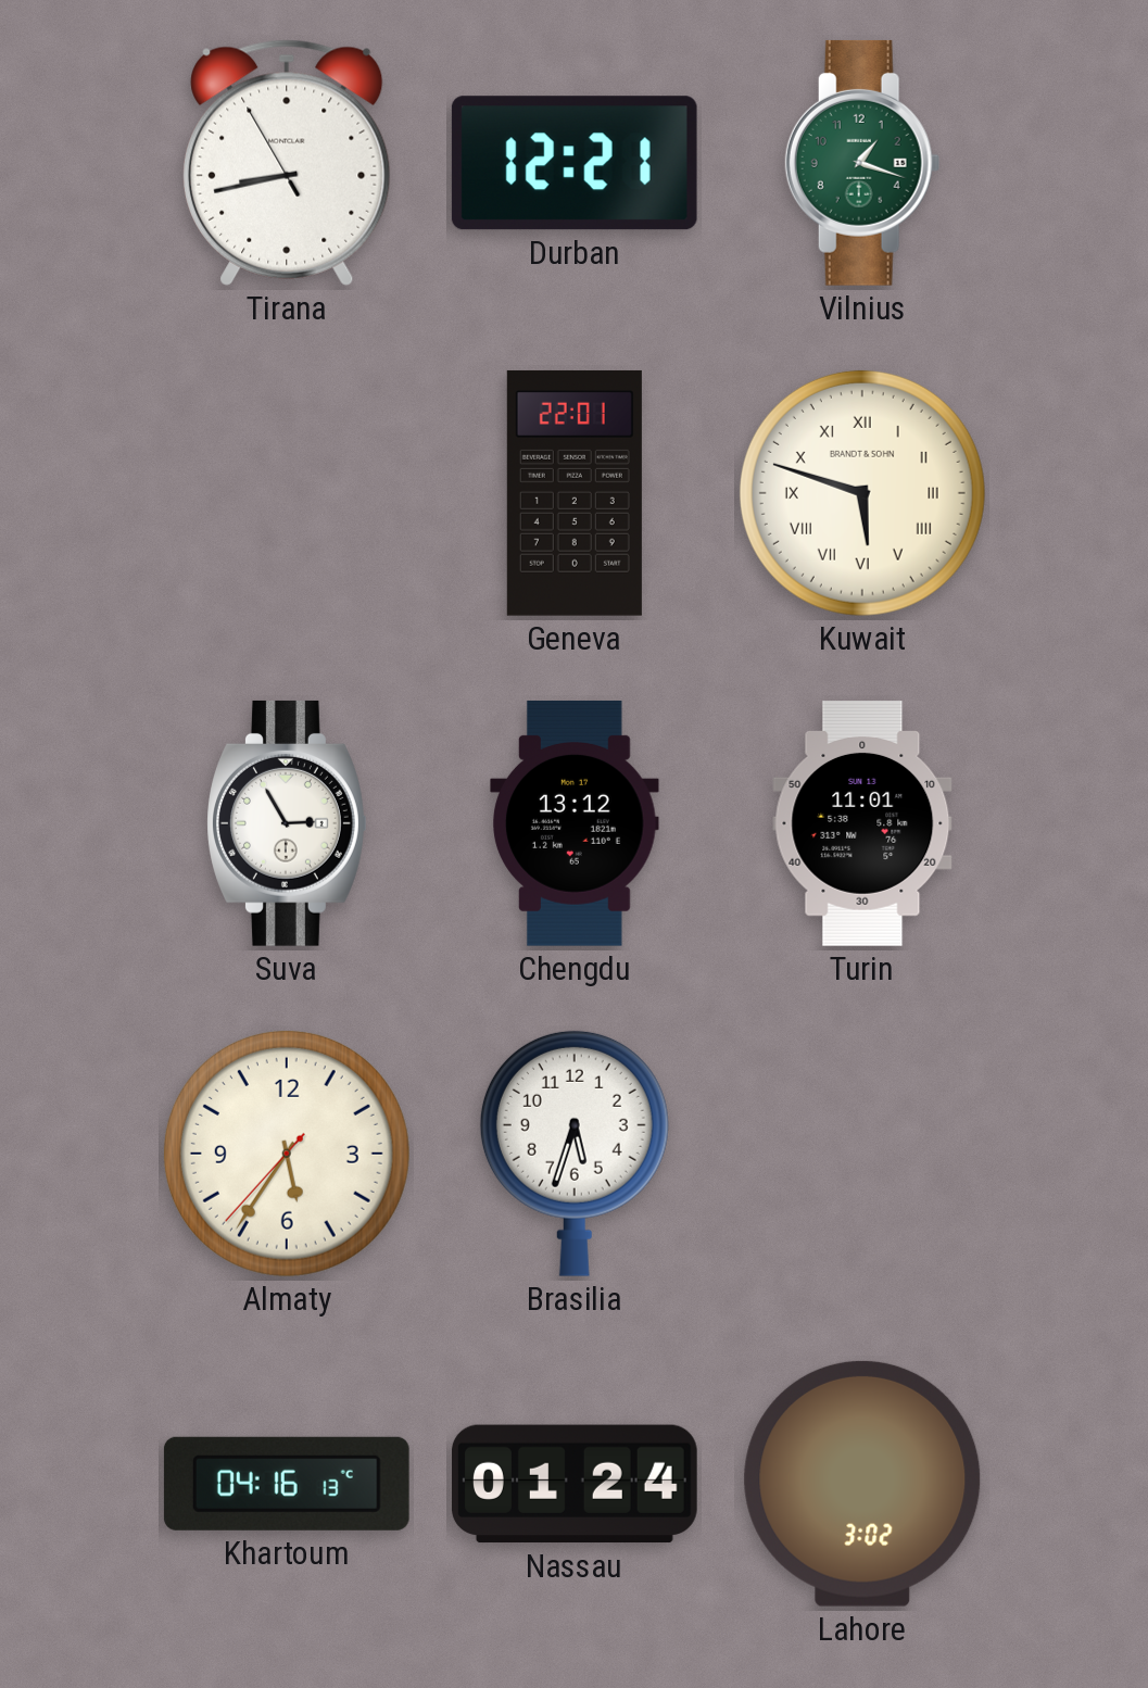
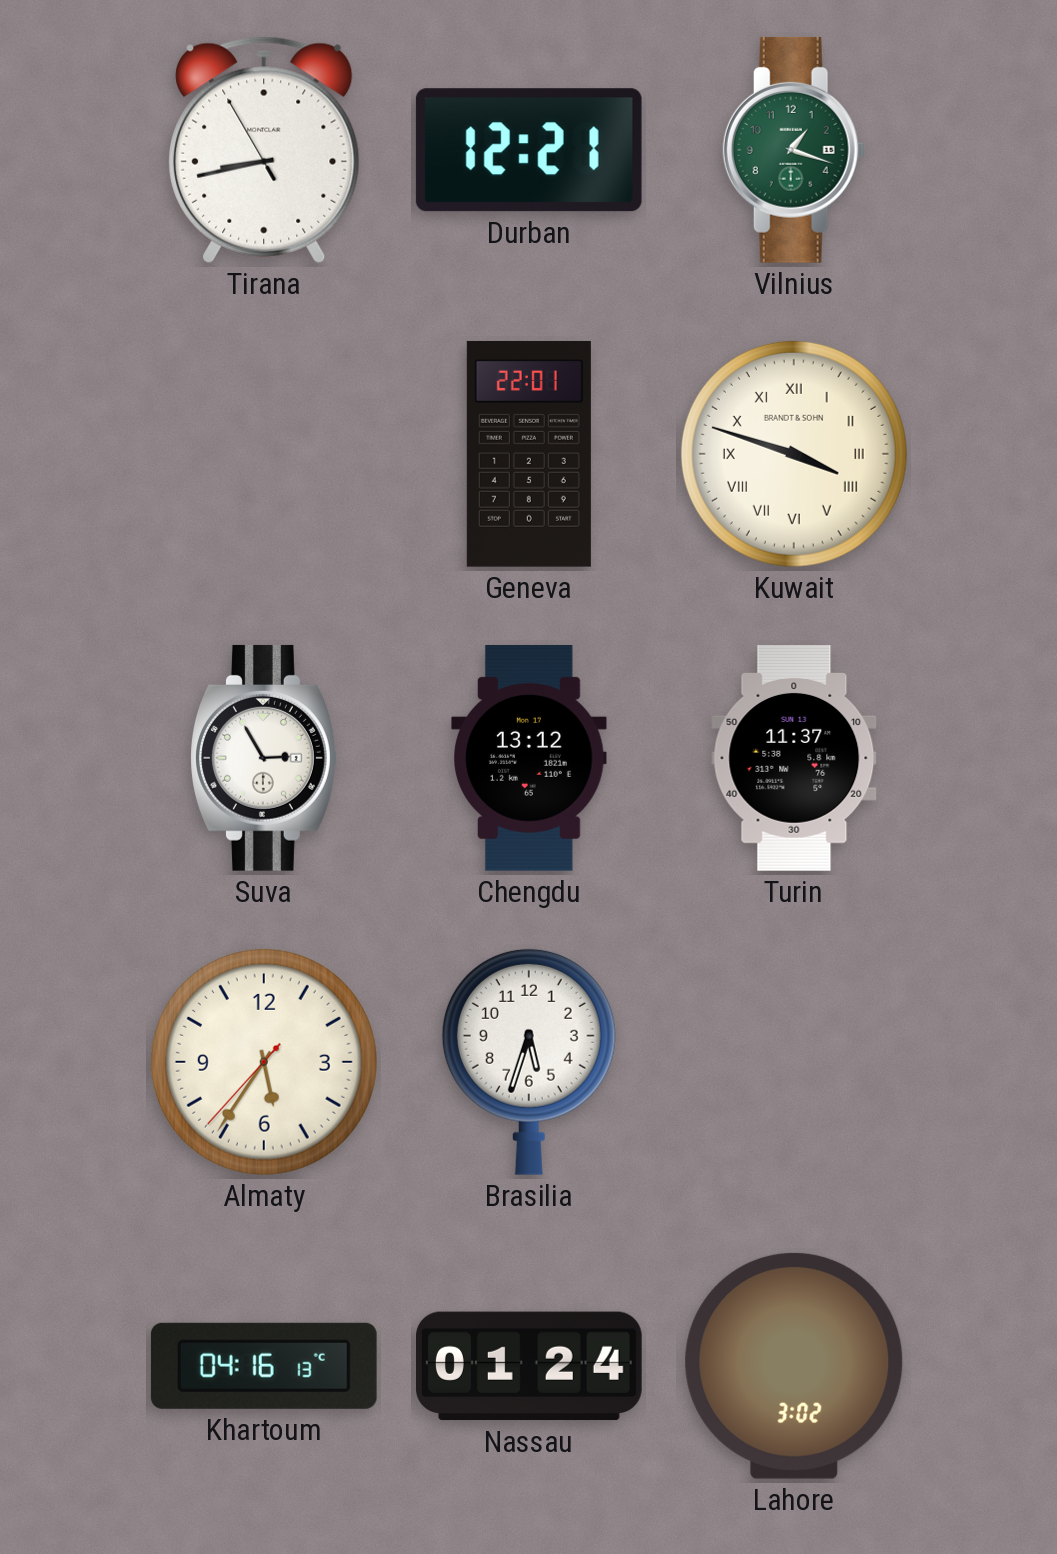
Kuwait: 5:48 -> 3:48
Turin: 11:01 -> 11:37
